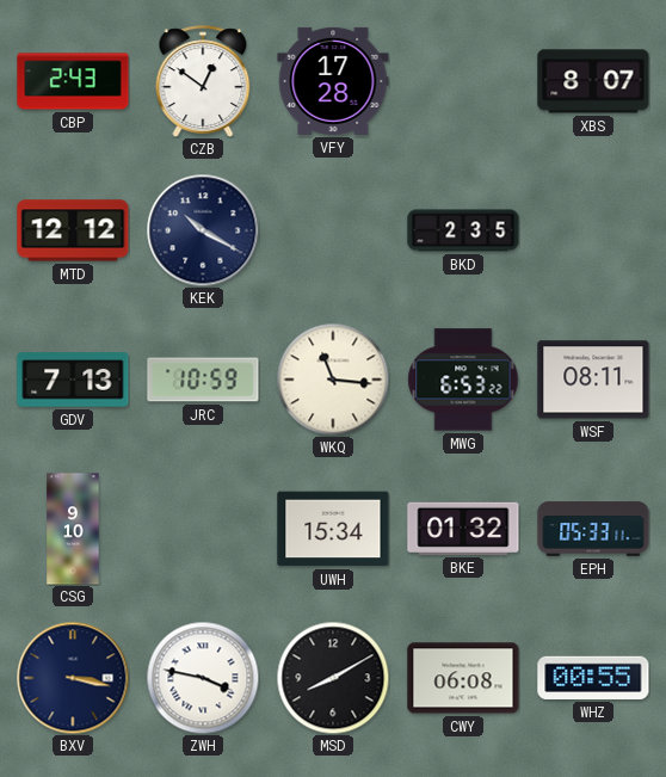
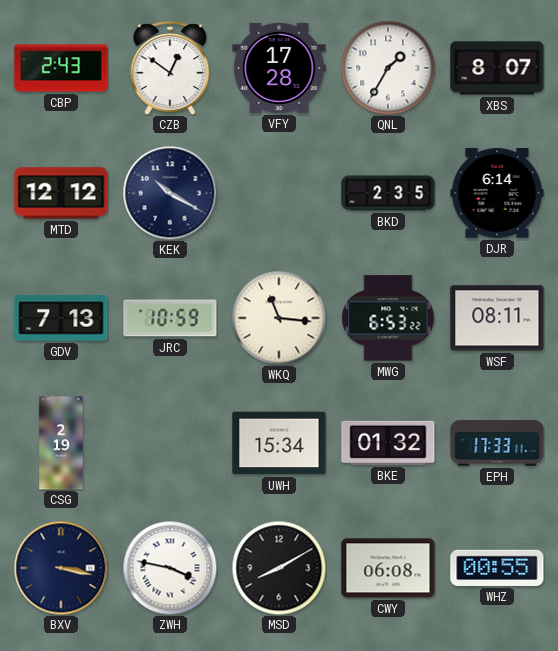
QNL: none -> 1:35
DJR: none -> 6:14
CSG: 9:10 -> 2:19
EPH: 05:33 -> 17:33
